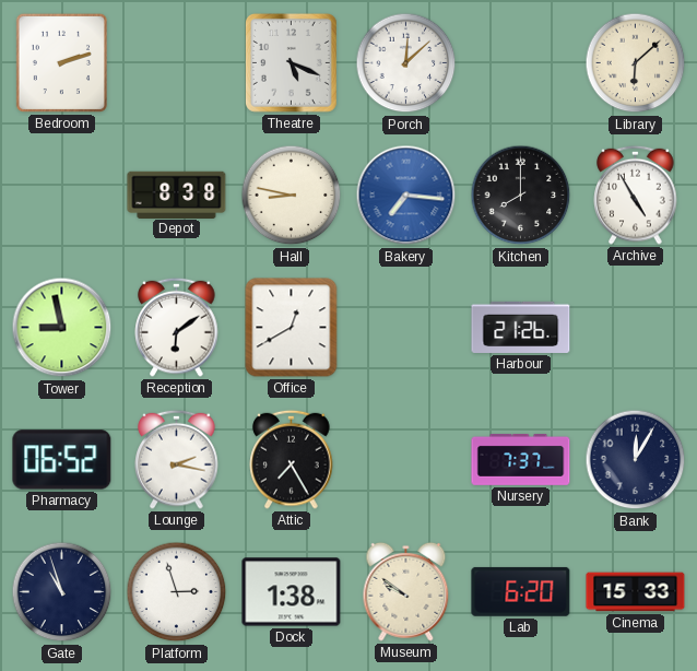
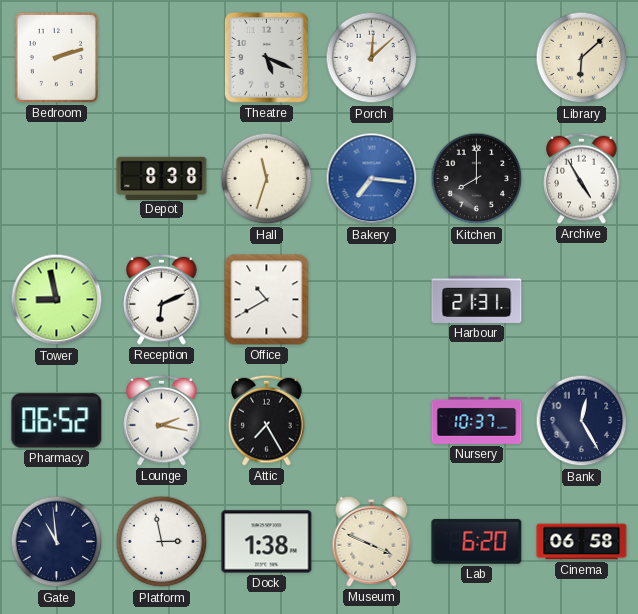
Hall: 8:47 -> 11:33
Reception: 6:09 -> 6:11
Office: 12:40 -> 10:40
Harbour: 21:26 -> 21:31
Nursery: 7:37 -> 10:37
Bank: 12:05 -> 12:25
Gate: 10:57 -> 10:59
Platform: 2:57 -> 2:58
Museum: 9:51 -> 3:49
Cinema: 15:33 -> 06:58
